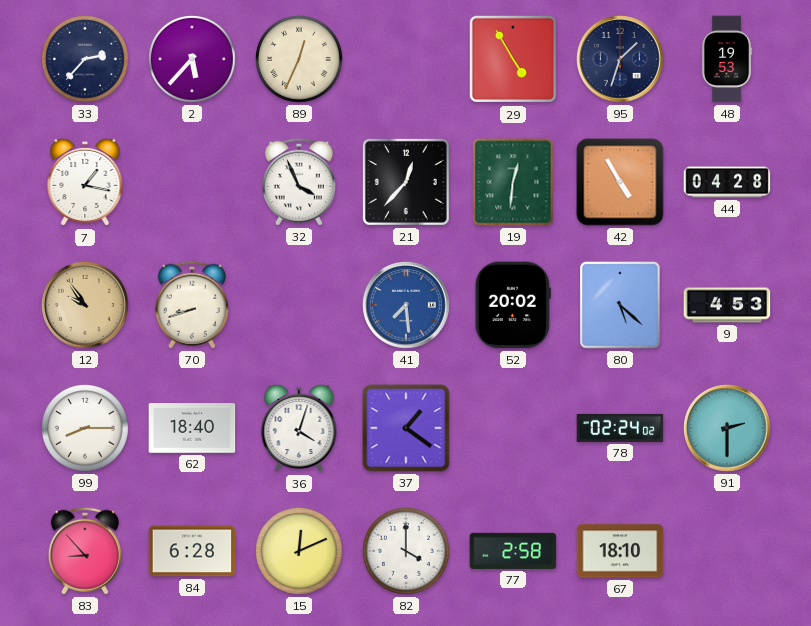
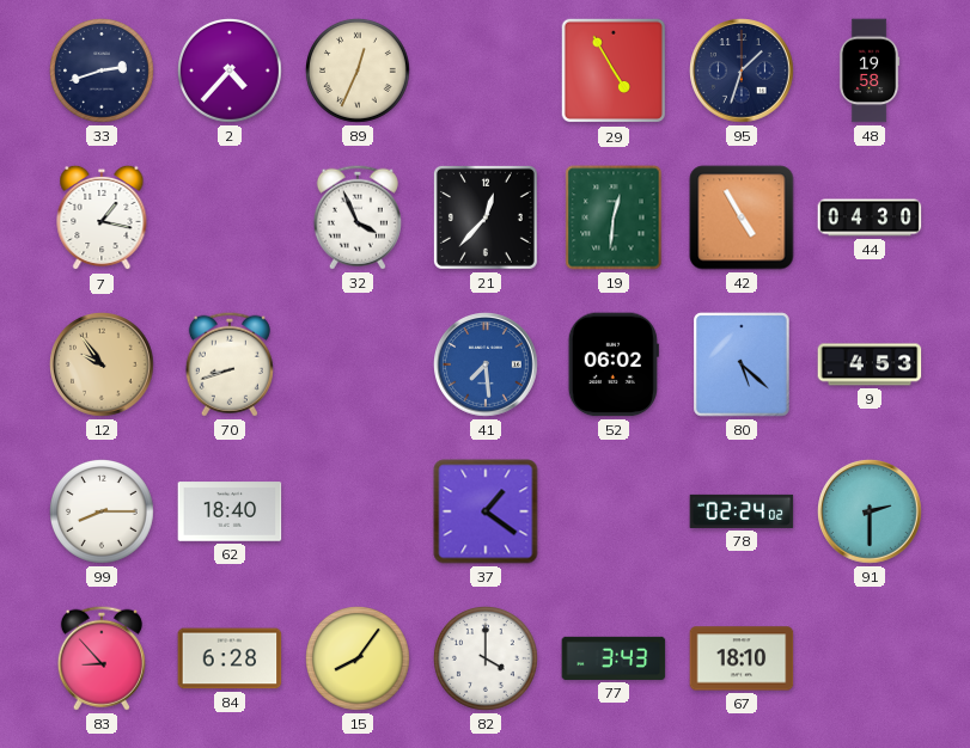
33: 2:37 -> 2:42
2: 5:37 -> 4:37
48: 19:53 -> 19:58
44: 04:28 -> 04:30
52: 20:02 -> 06:02
36: 4:03 -> none
15: 12:11 -> 8:06
77: 2:58 -> 3:43
